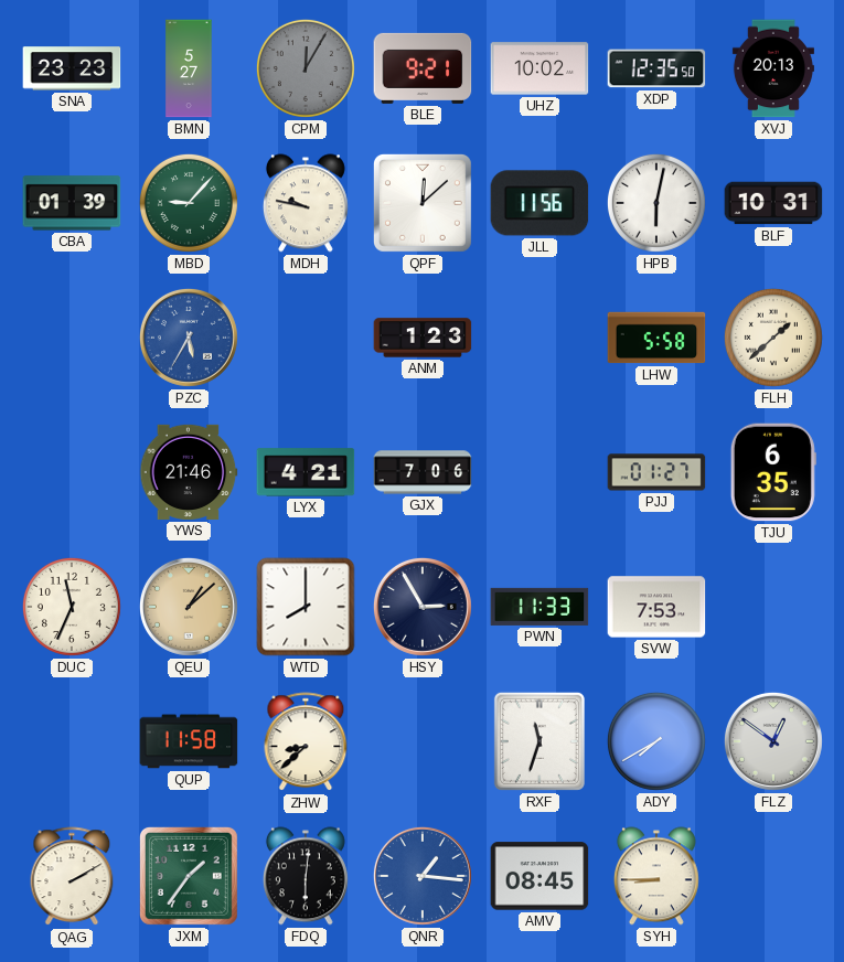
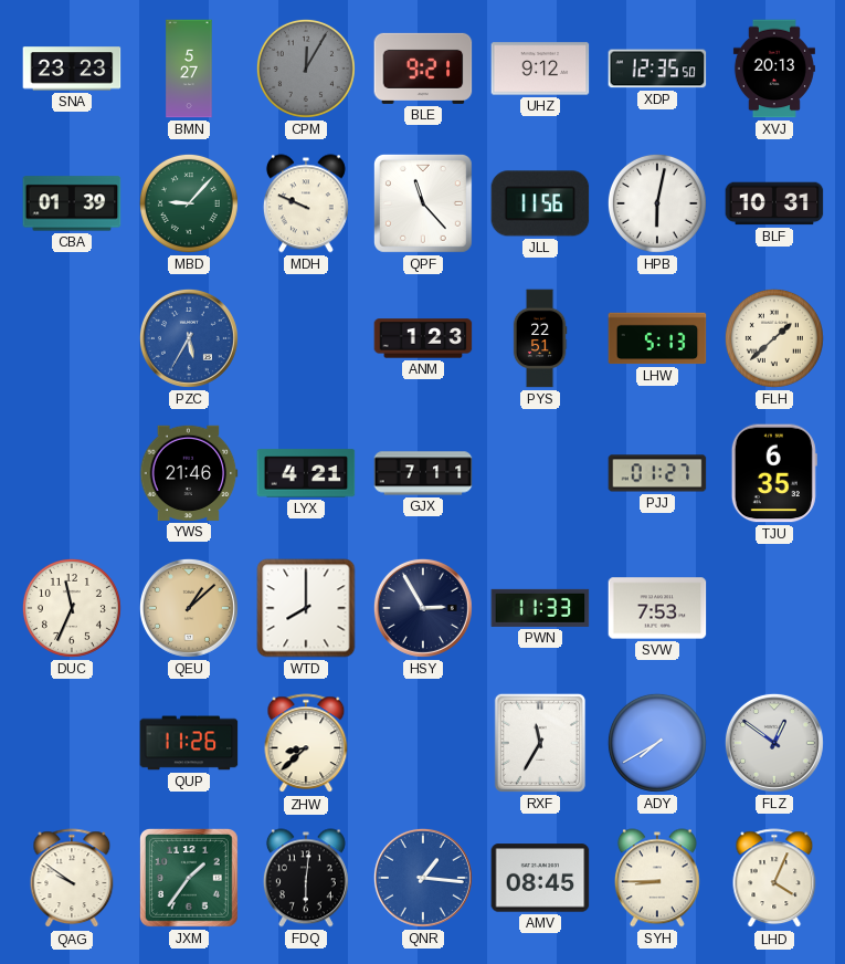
UHZ: 10:02 -> 9:12
MDH: 9:47 -> 9:49
QPF: 12:08 -> 11:23
PYS: none -> 22:51
LHW: 5:58 -> 5:13
GJX: 7:06 -> 7:11
QUP: 11:58 -> 11:26
RXF: 11:33 -> 11:35
QAG: 2:10 -> 9:51
LHD: none -> 4:04
